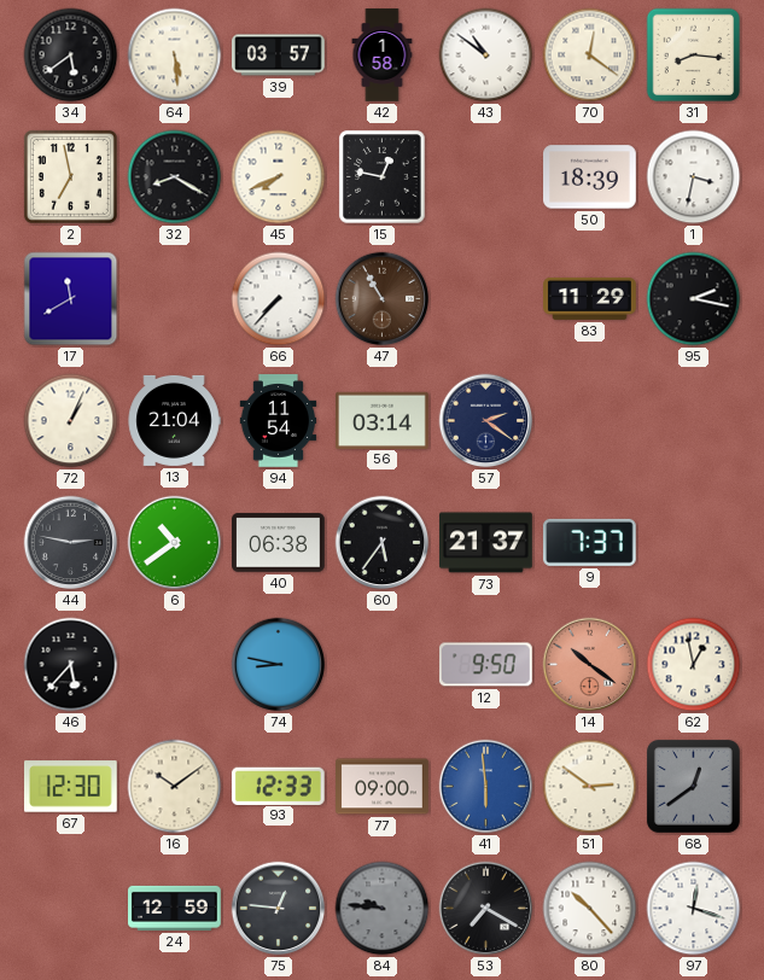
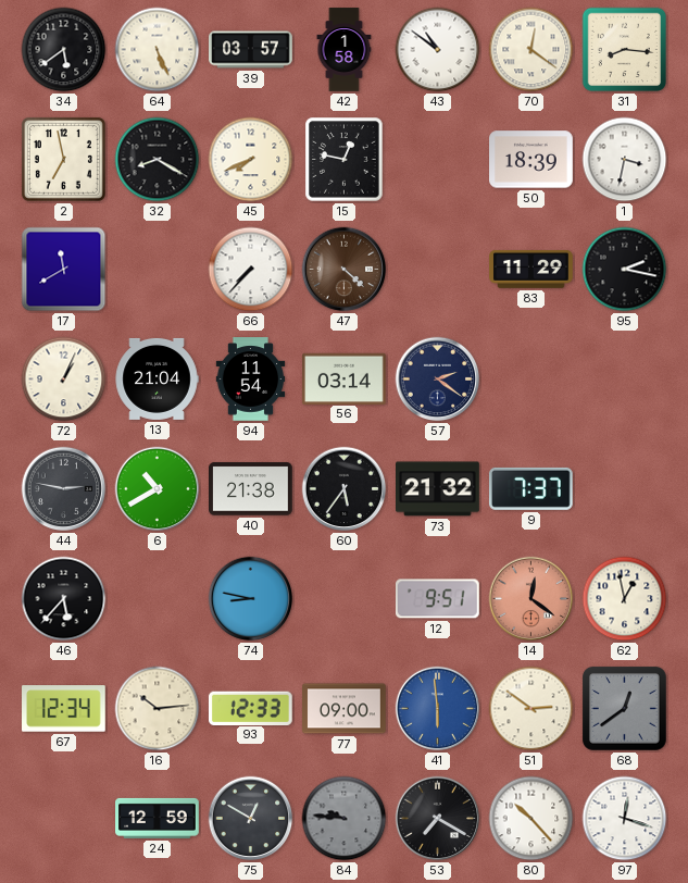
64: 5:29 -> 5:26
47: 10:55 -> 4:22
6: 10:39 -> 10:40
40: 06:38 -> 21:38
73: 21:37 -> 21:32
12: 9:50 -> 9:51
14: 10:21 -> 12:21
67: 12:30 -> 12:34
16: 10:09 -> 10:14
75: 12:46 -> 12:50
